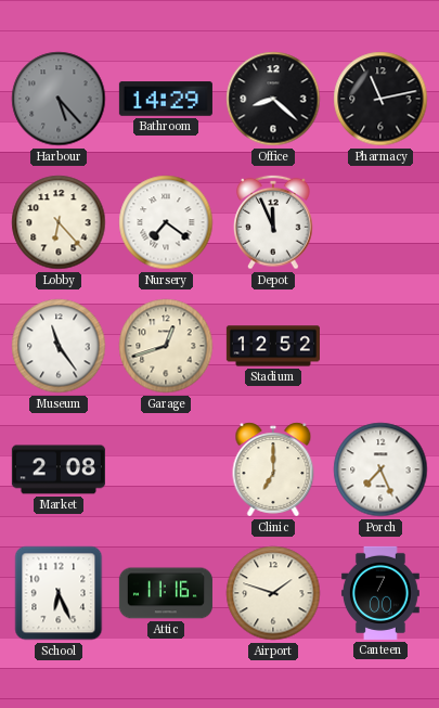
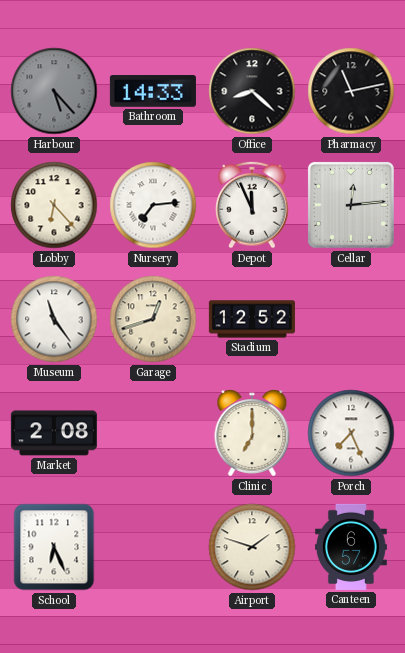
Bathroom: 14:29 -> 14:33
Nursery: 7:21 -> 7:14
Cellar: none -> 12:14
Attic: 11:16 -> none
Canteen: 7:00 -> 6:57
